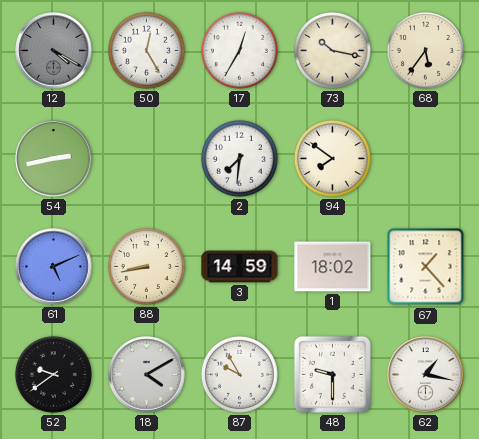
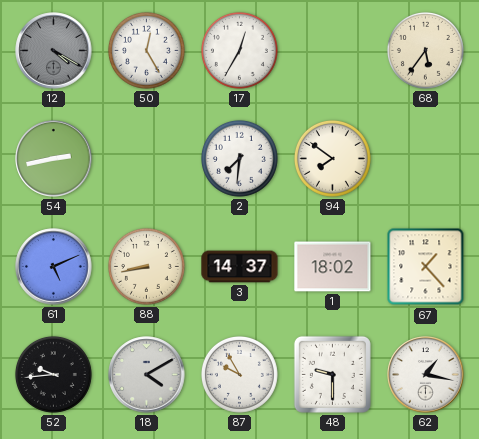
73: 10:17 -> none
3: 14:59 -> 14:37
52: 9:39 -> 9:44
